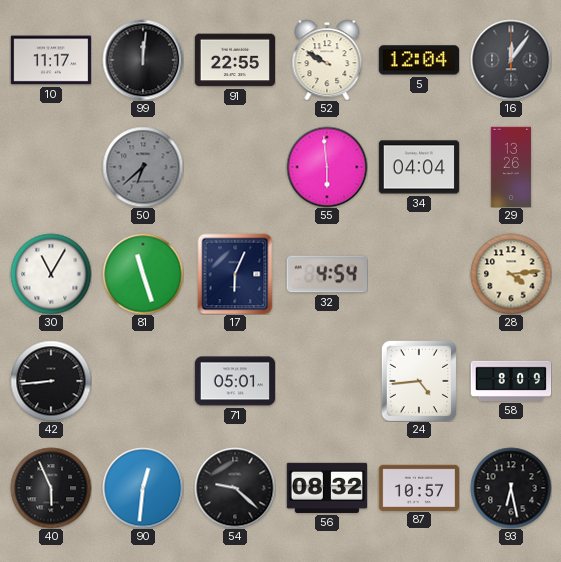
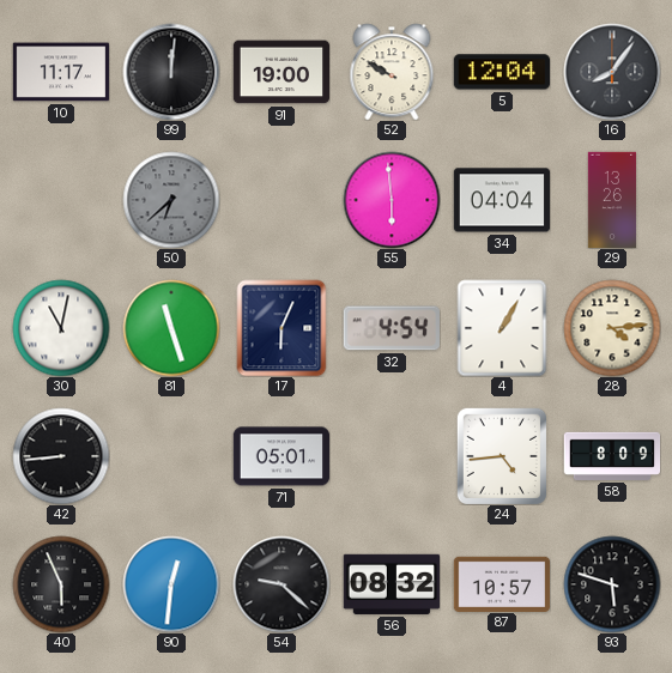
91: 22:55 -> 19:00
16: 12:06 -> 8:06
30: 11:05 -> 11:02
4: none -> 1:05
93: 6:28 -> 5:48
